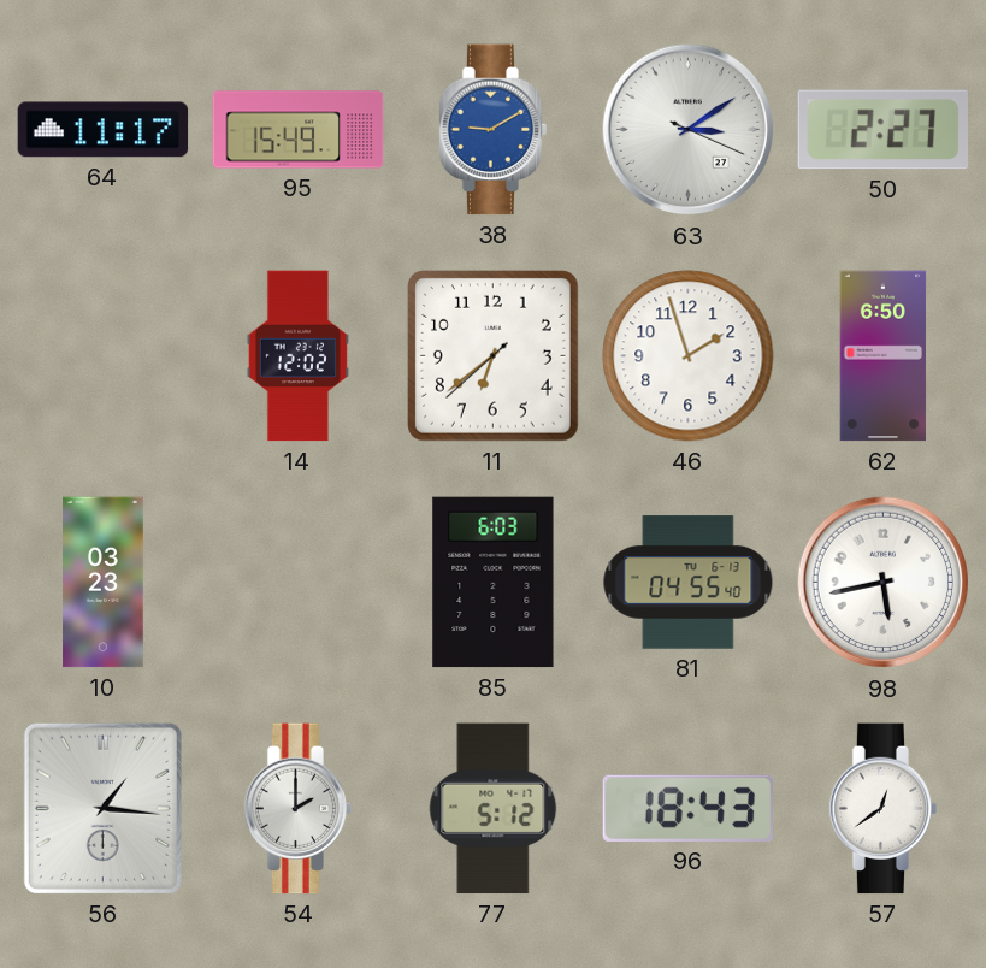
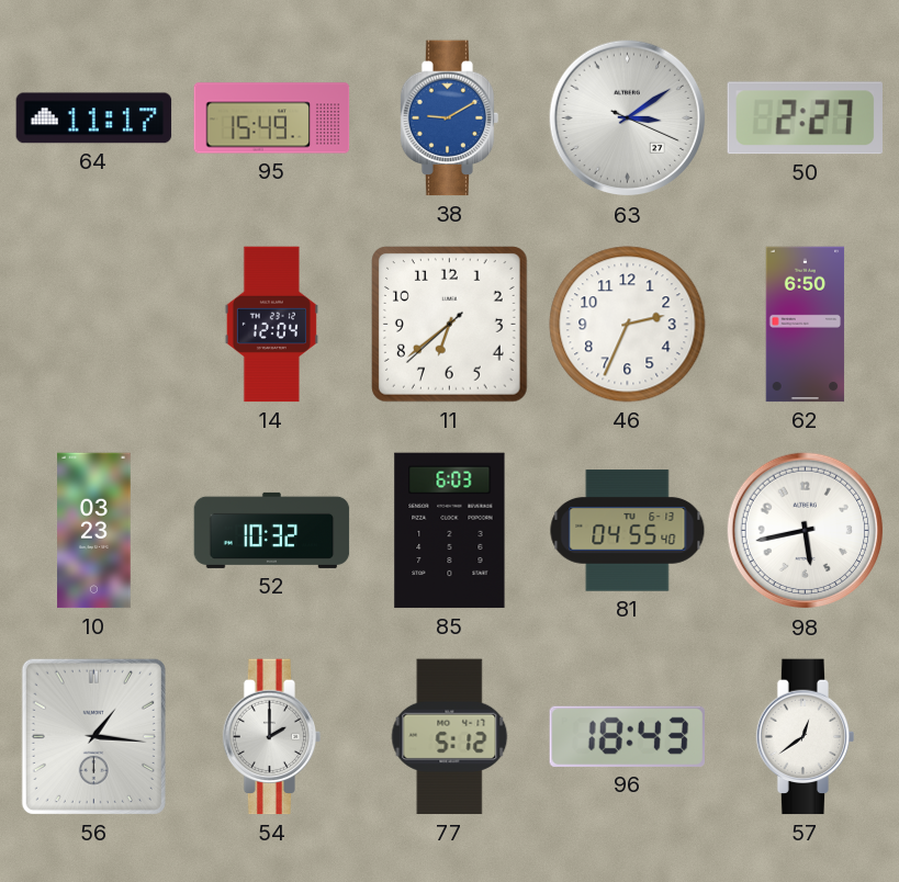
14: 12:02 -> 12:04
46: 1:57 -> 2:34
52: none -> 10:32
